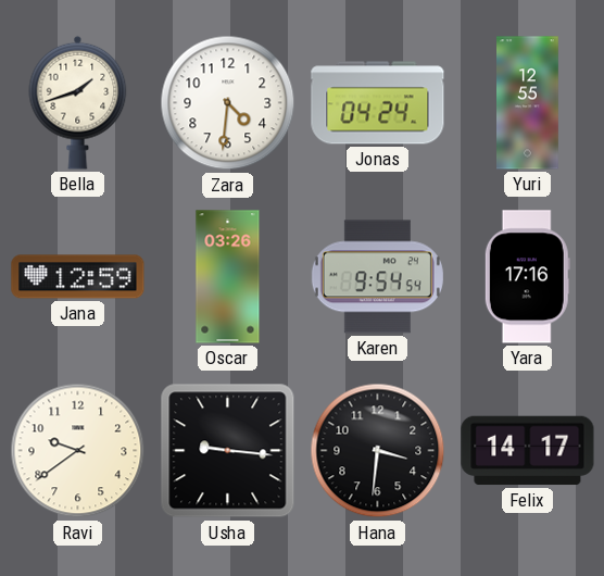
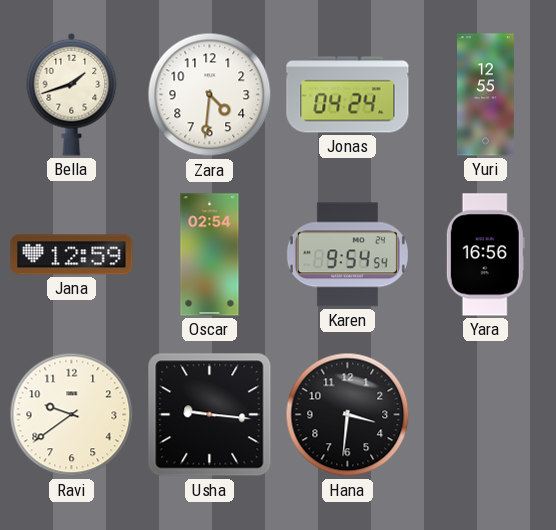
Oscar: 03:26 -> 02:54
Yara: 17:16 -> 16:56
Felix: 14:17 -> none
